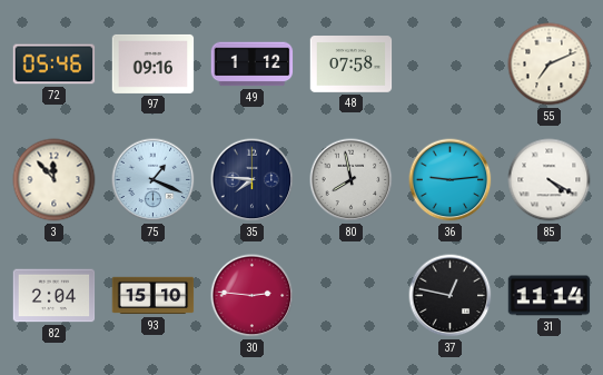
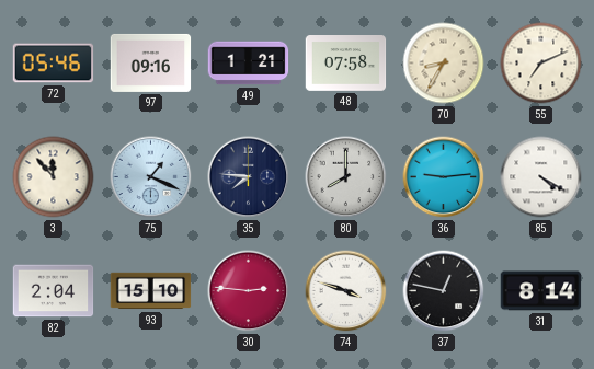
49: 1:12 -> 1:21
70: none -> 8:35
80: 7:58 -> 8:00
74: none -> 3:48
31: 11:14 -> 8:14
